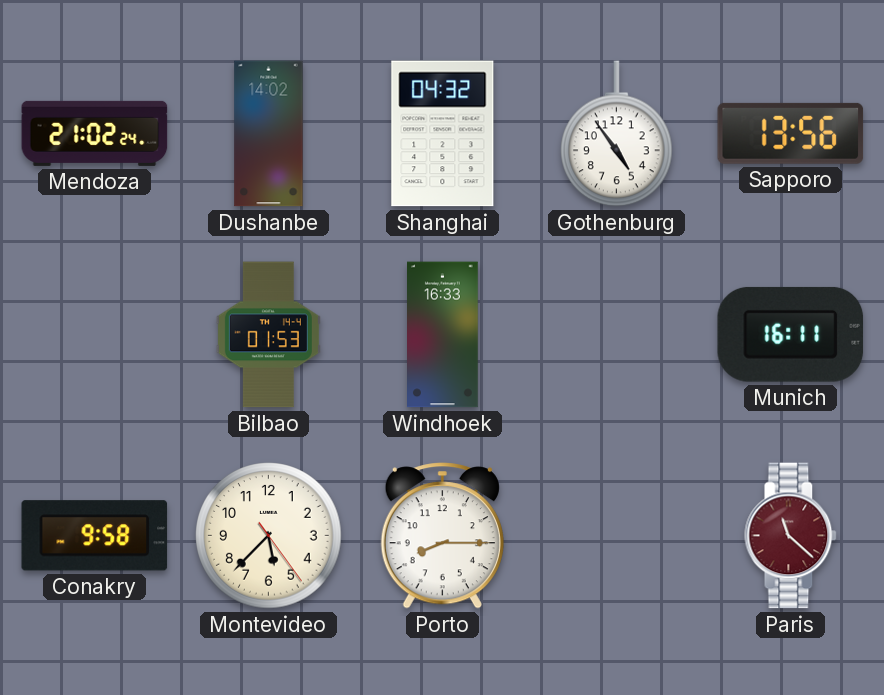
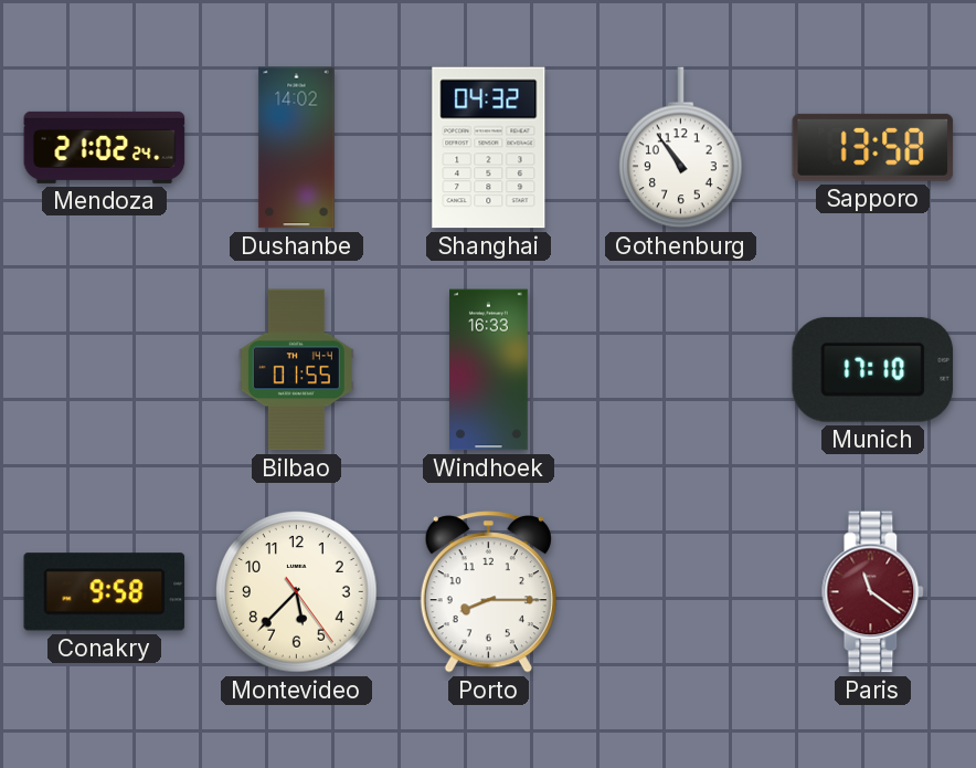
Gothenburg: 4:54 -> 10:54
Sapporo: 13:56 -> 13:58
Bilbao: 01:53 -> 01:55
Munich: 16:11 -> 17:10
Paris: 11:22 -> 11:21
